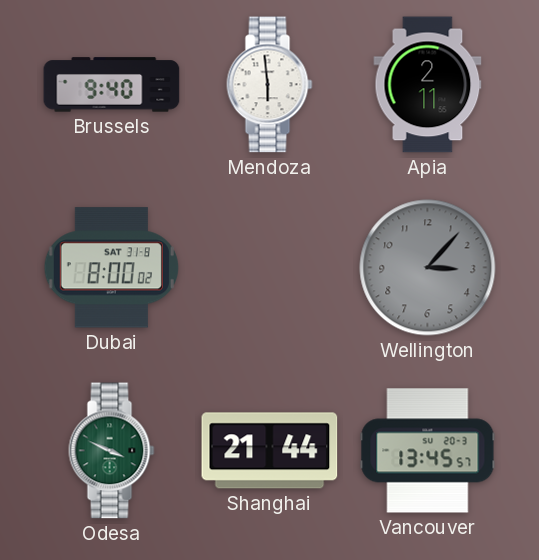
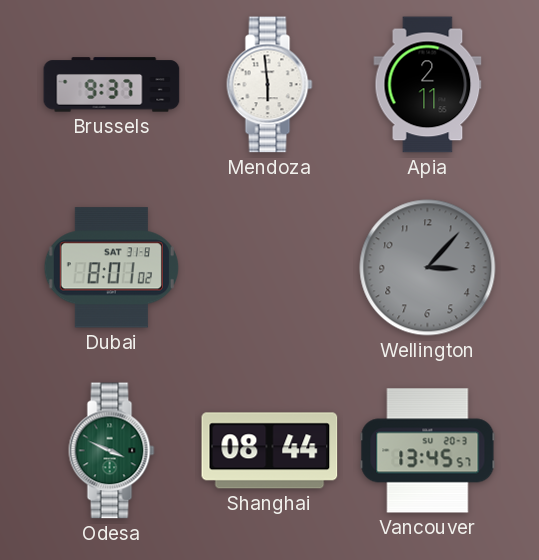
Brussels: 9:40 -> 9:37
Dubai: 8:00 -> 8:01
Shanghai: 21:44 -> 08:44
